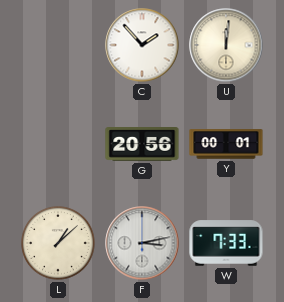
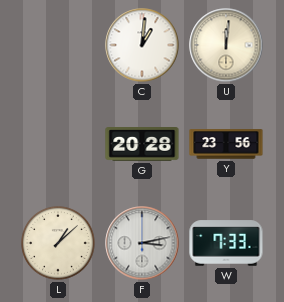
C: 1:53 -> 1:01
G: 20:56 -> 20:28
Y: 00:01 -> 23:56
